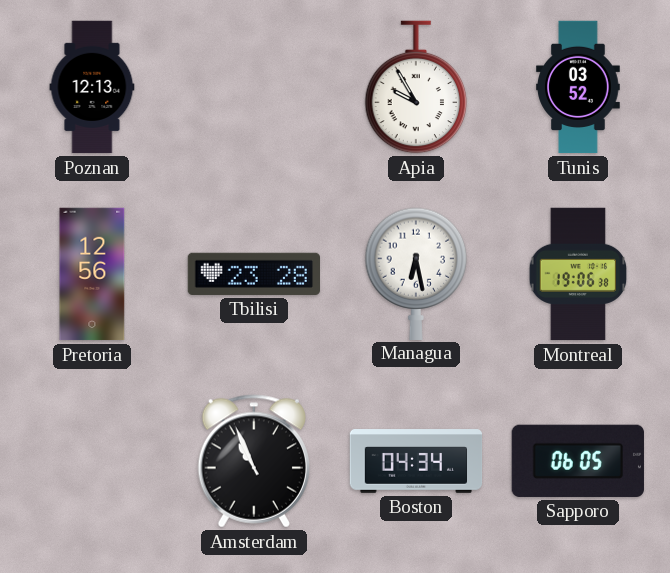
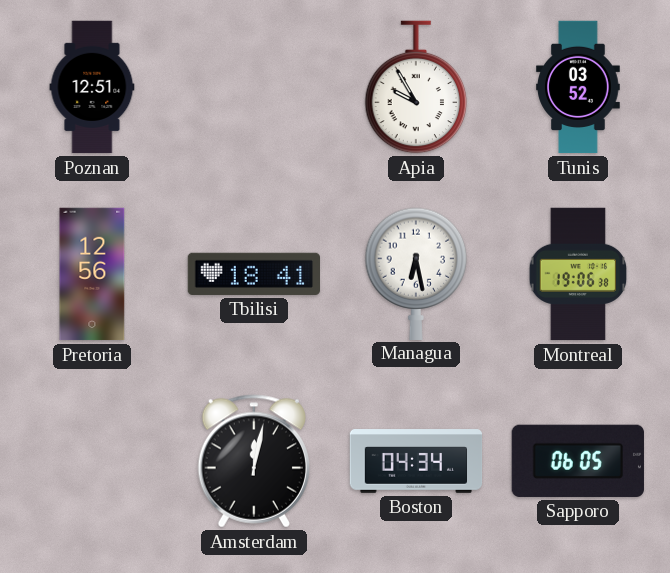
Poznan: 12:13 -> 12:51
Tbilisi: 23:28 -> 18:41
Amsterdam: 10:56 -> 12:02
